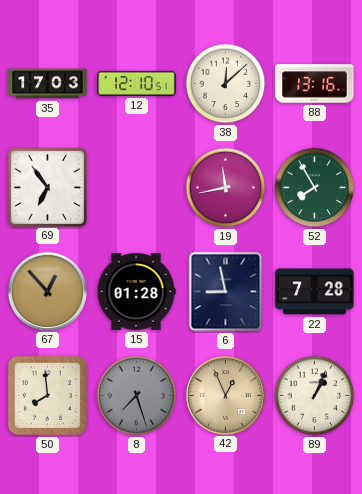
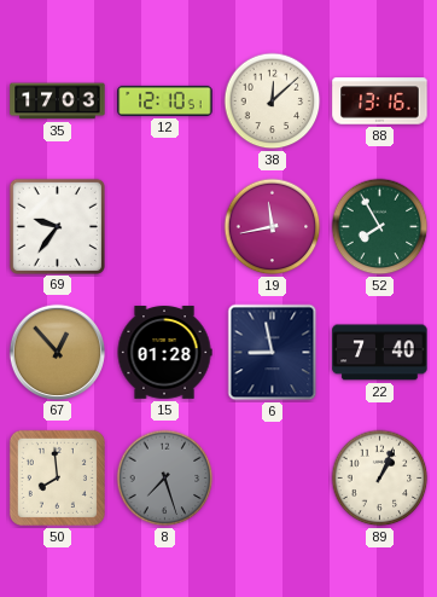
69: 6:54 -> 9:36
22: 7:28 -> 7:40
42: 12:56 -> none
